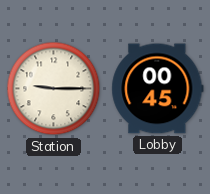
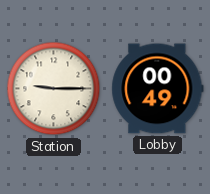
Lobby: 00:45 -> 00:49
